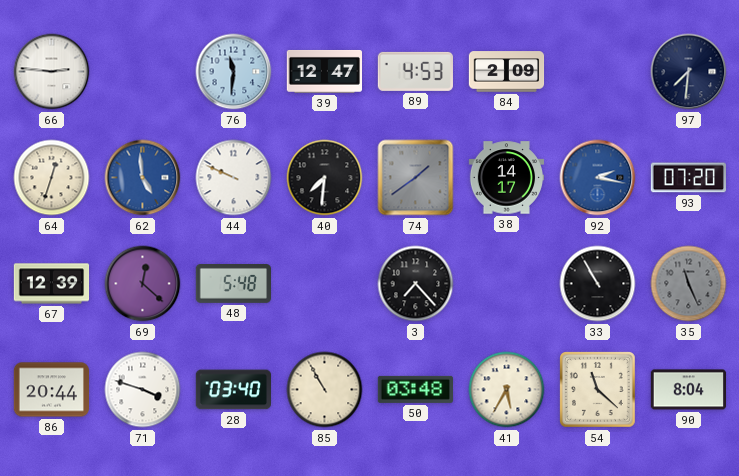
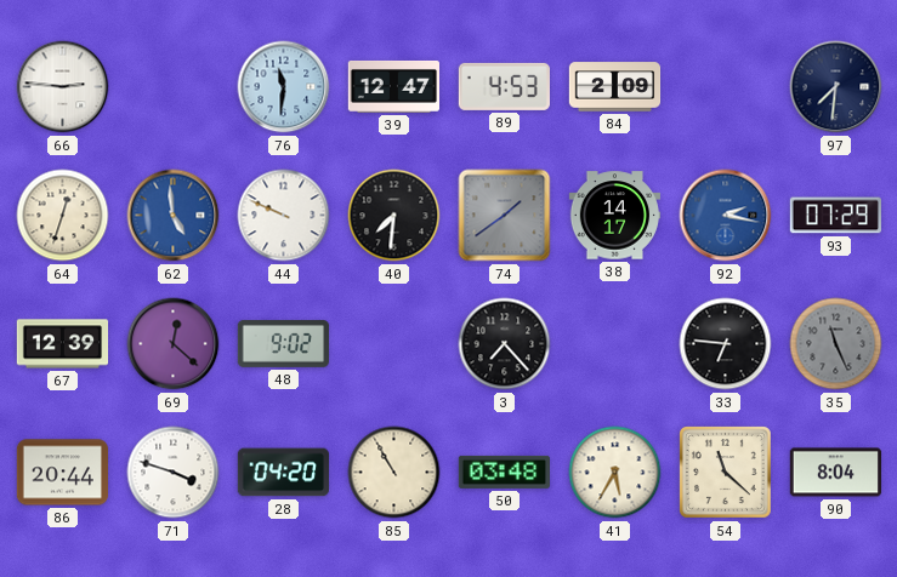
93: 07:20 -> 07:29
48: 5:48 -> 9:02
33: 10:55 -> 6:46
28: 03:40 -> 04:20
